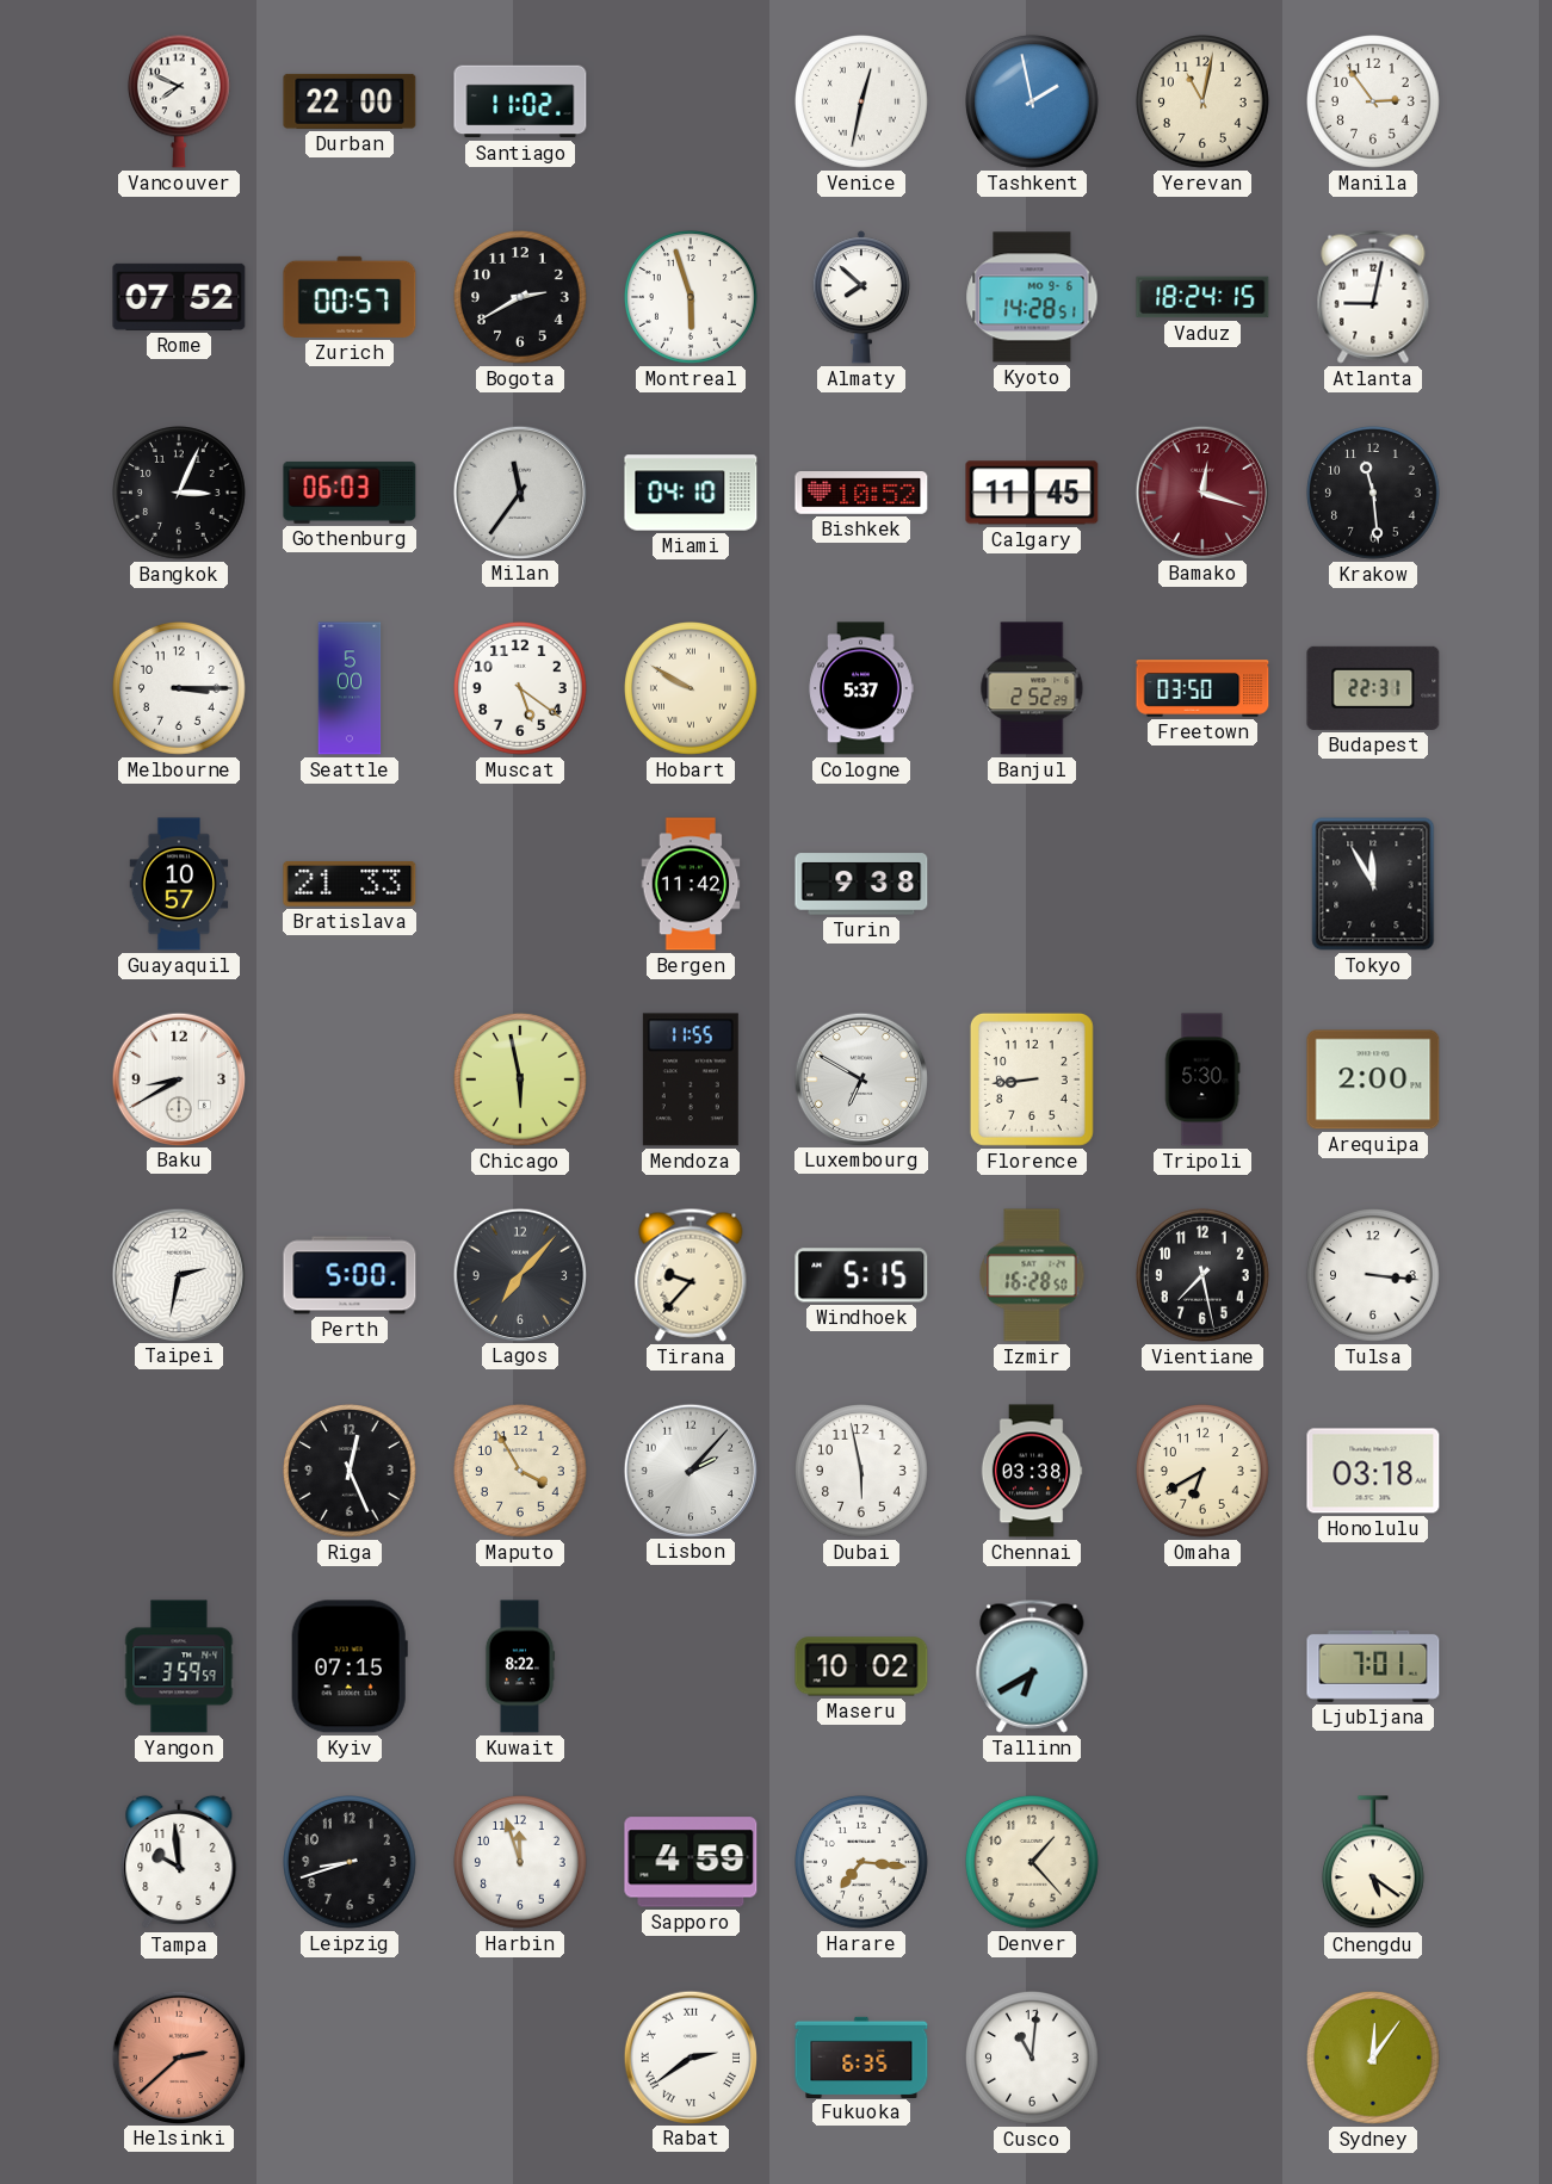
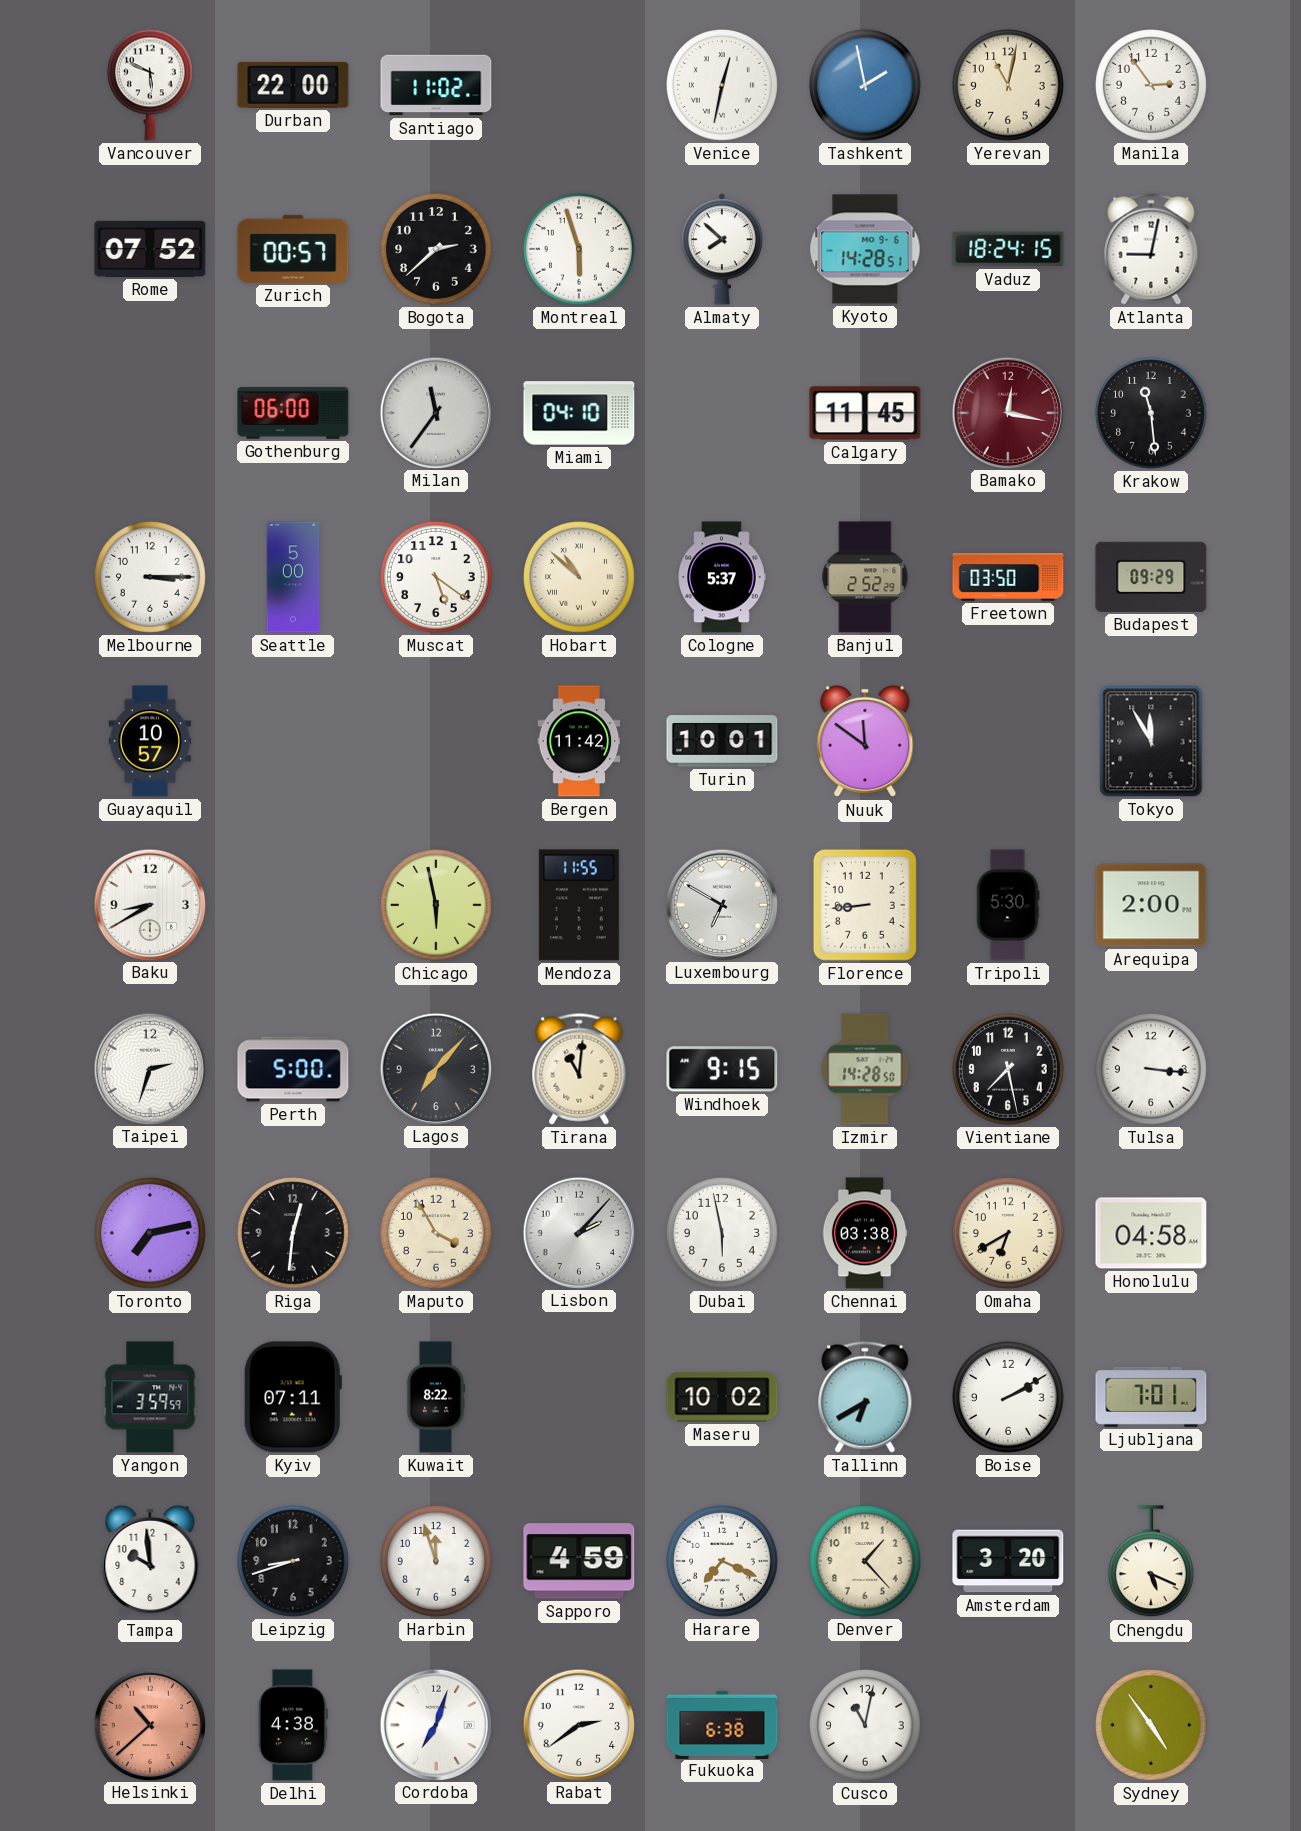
Vancouver: 7:49 -> 5:49
Bogota: 2:40 -> 2:38
Bangkok: 3:04 -> none
Gothenburg: 06:03 -> 06:00
Bishkek: 10:52 -> none
Bamako: 12:18 -> 12:17
Hobart: 9:50 -> 10:52
Budapest: 22:31 -> 09:29
Bratislava: 21:33 -> none
Turin: 9:38 -> 10:01
Nuuk: none -> 11:51
Taipei: 2:32 -> 2:33
Tirana: 9:37 -> 11:01
Windhoek: 5:15 -> 9:15
Izmir: 16:28 -> 14:28
Toronto: none -> 7:13
Riga: 12:26 -> 12:31
Honolulu: 03:18 -> 04:58
Kyiv: 07:15 -> 07:11
Boise: none -> 2:10
Harare: 7:16 -> 7:19
Amsterdam: none -> 3:20
Chengdu: 5:21 -> 5:19
Helsinki: 2:38 -> 10:38
Delhi: none -> 4:38
Cordoba: none -> 7:03
Rabat numerals: Roman -> Arabic
Fukuoka: 6:35 -> 6:38
Cusco: 11:01 -> 11:02
Sydney: 12:06 -> 4:54
